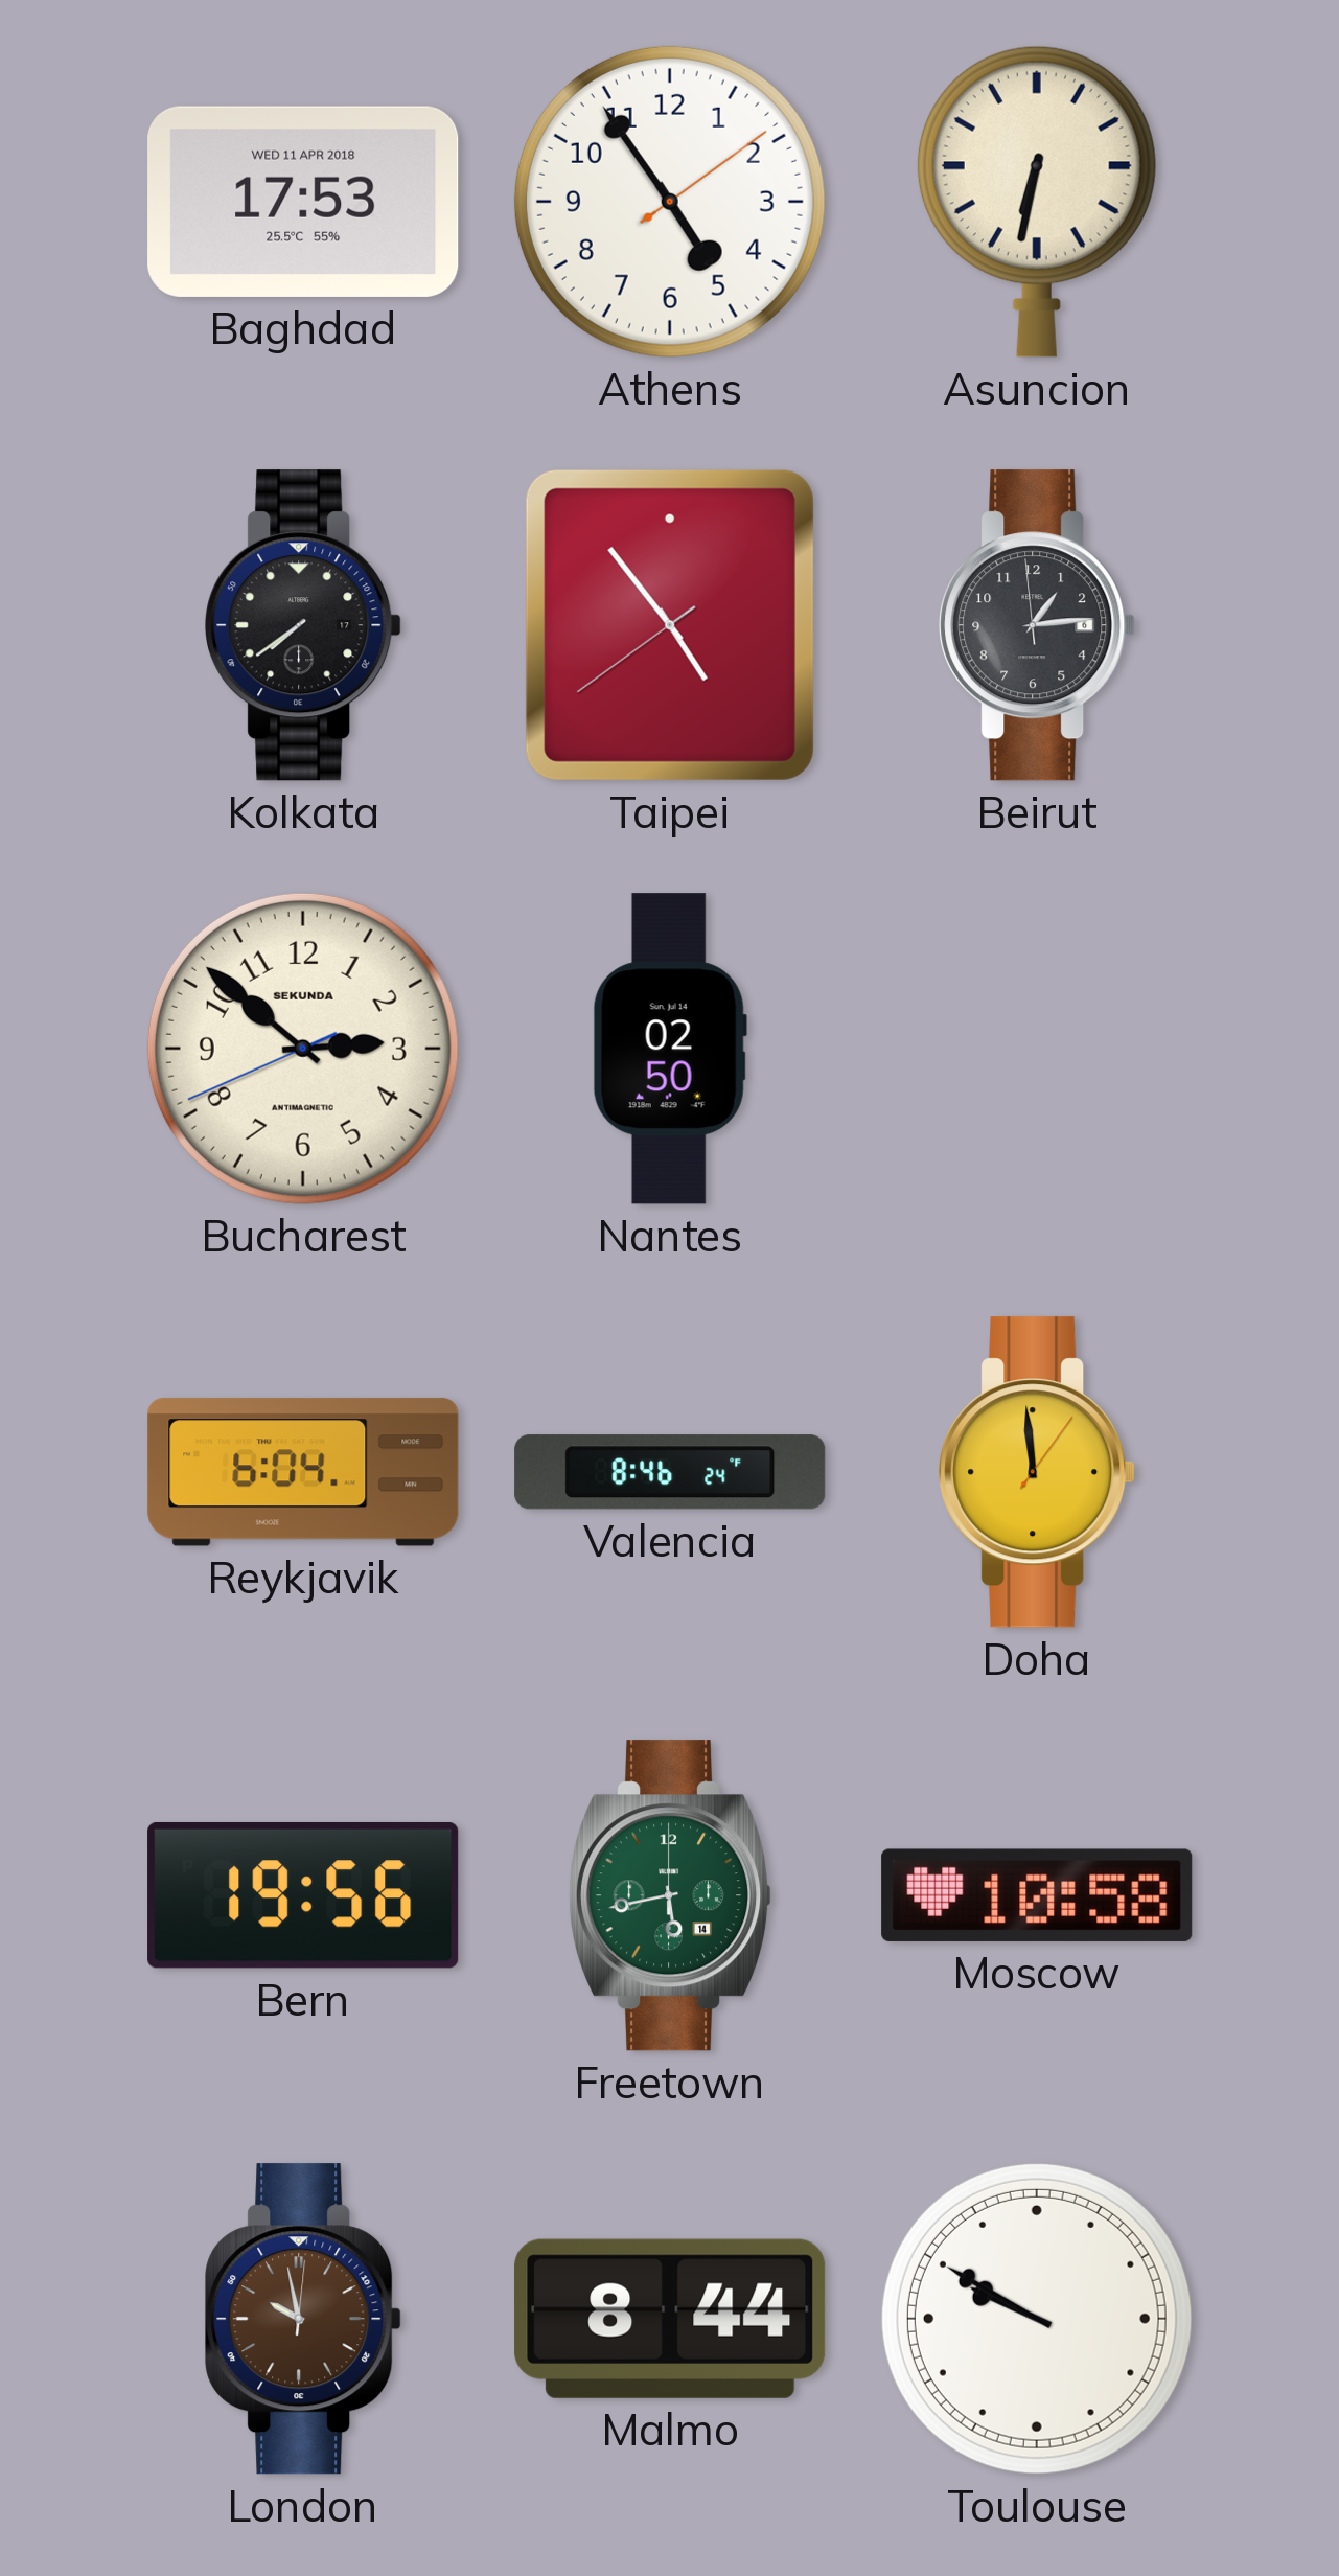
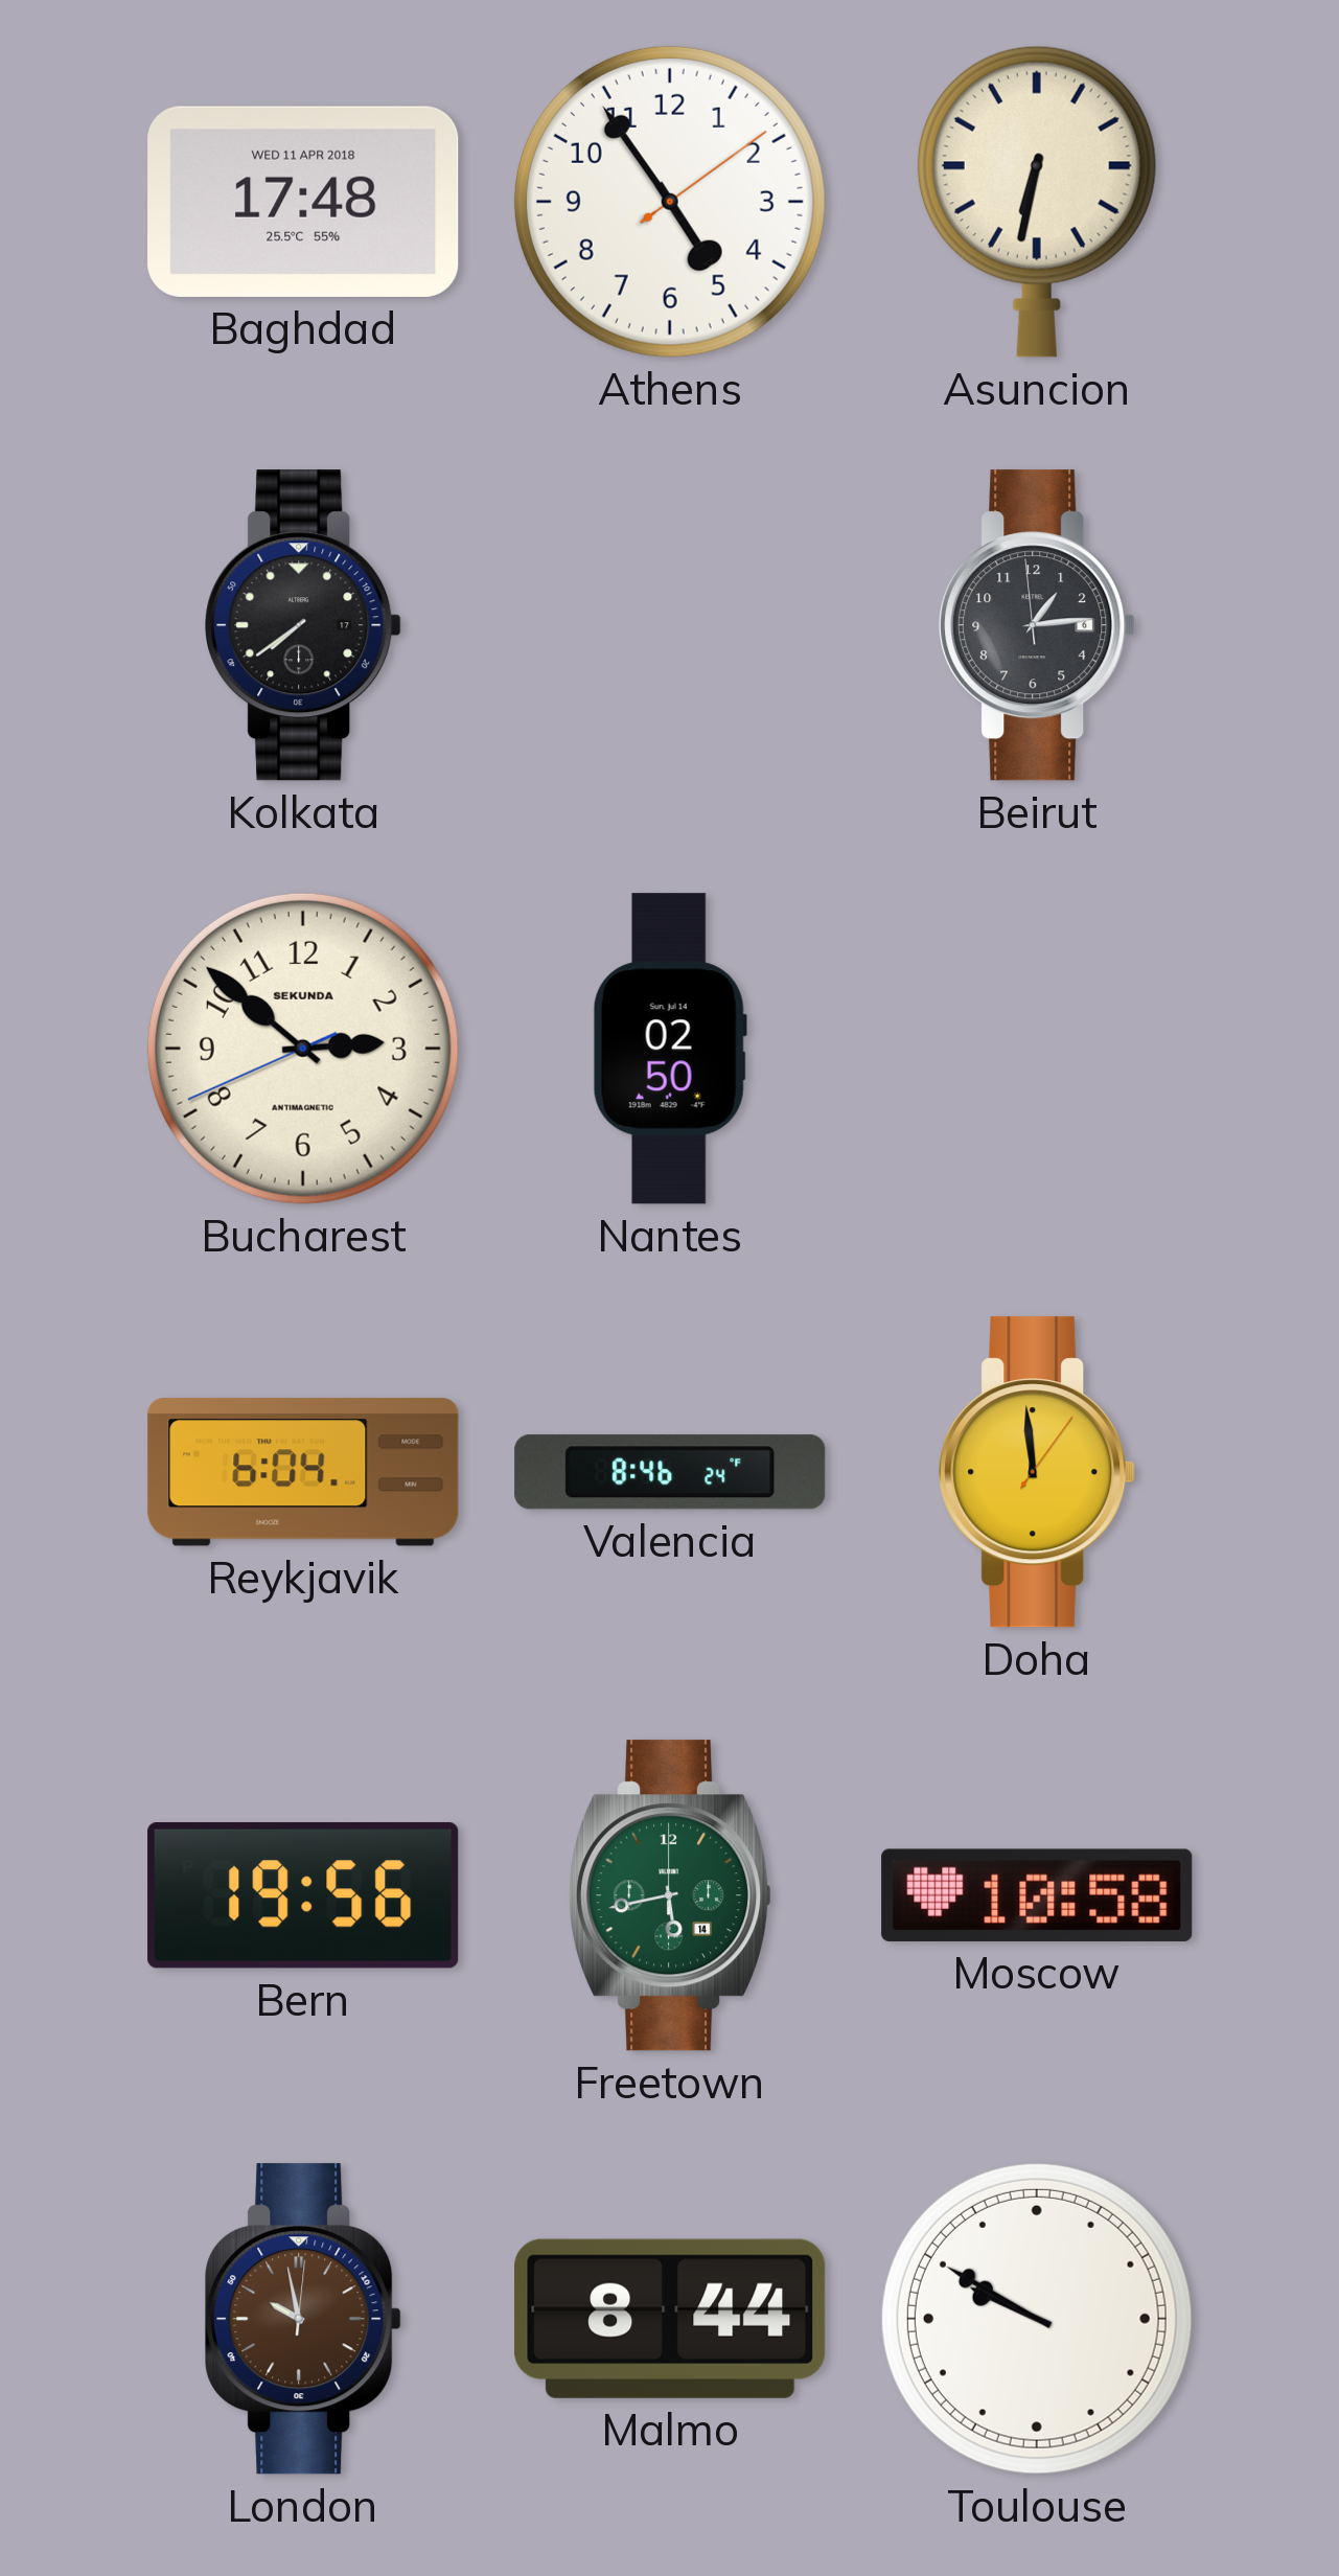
Baghdad: 17:53 -> 17:48
Taipei: 4:53 -> none
